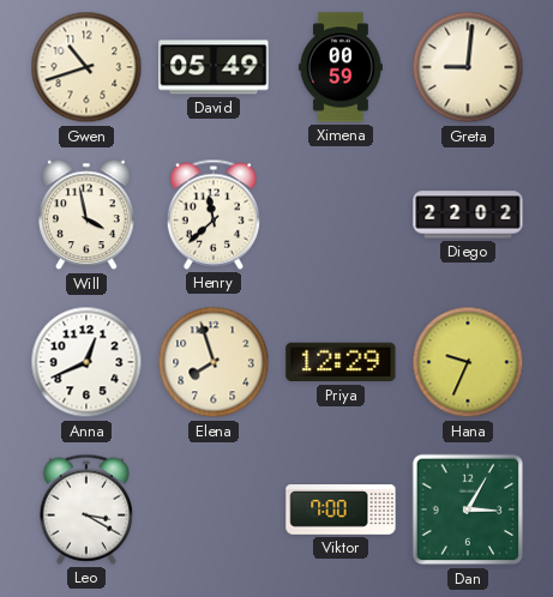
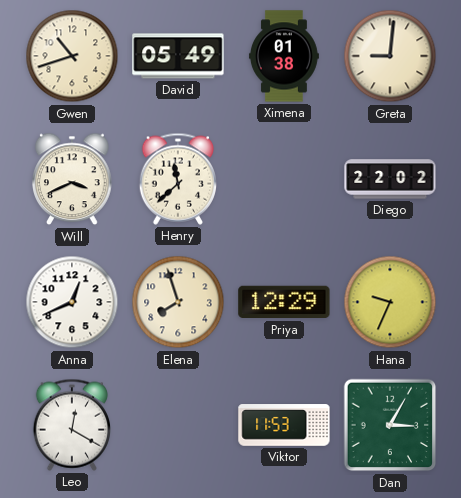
Ximena: 00:59 -> 01:38
Will: 3:58 -> 3:41
Leo: 3:20 -> 12:20
Viktor: 7:00 -> 11:53
